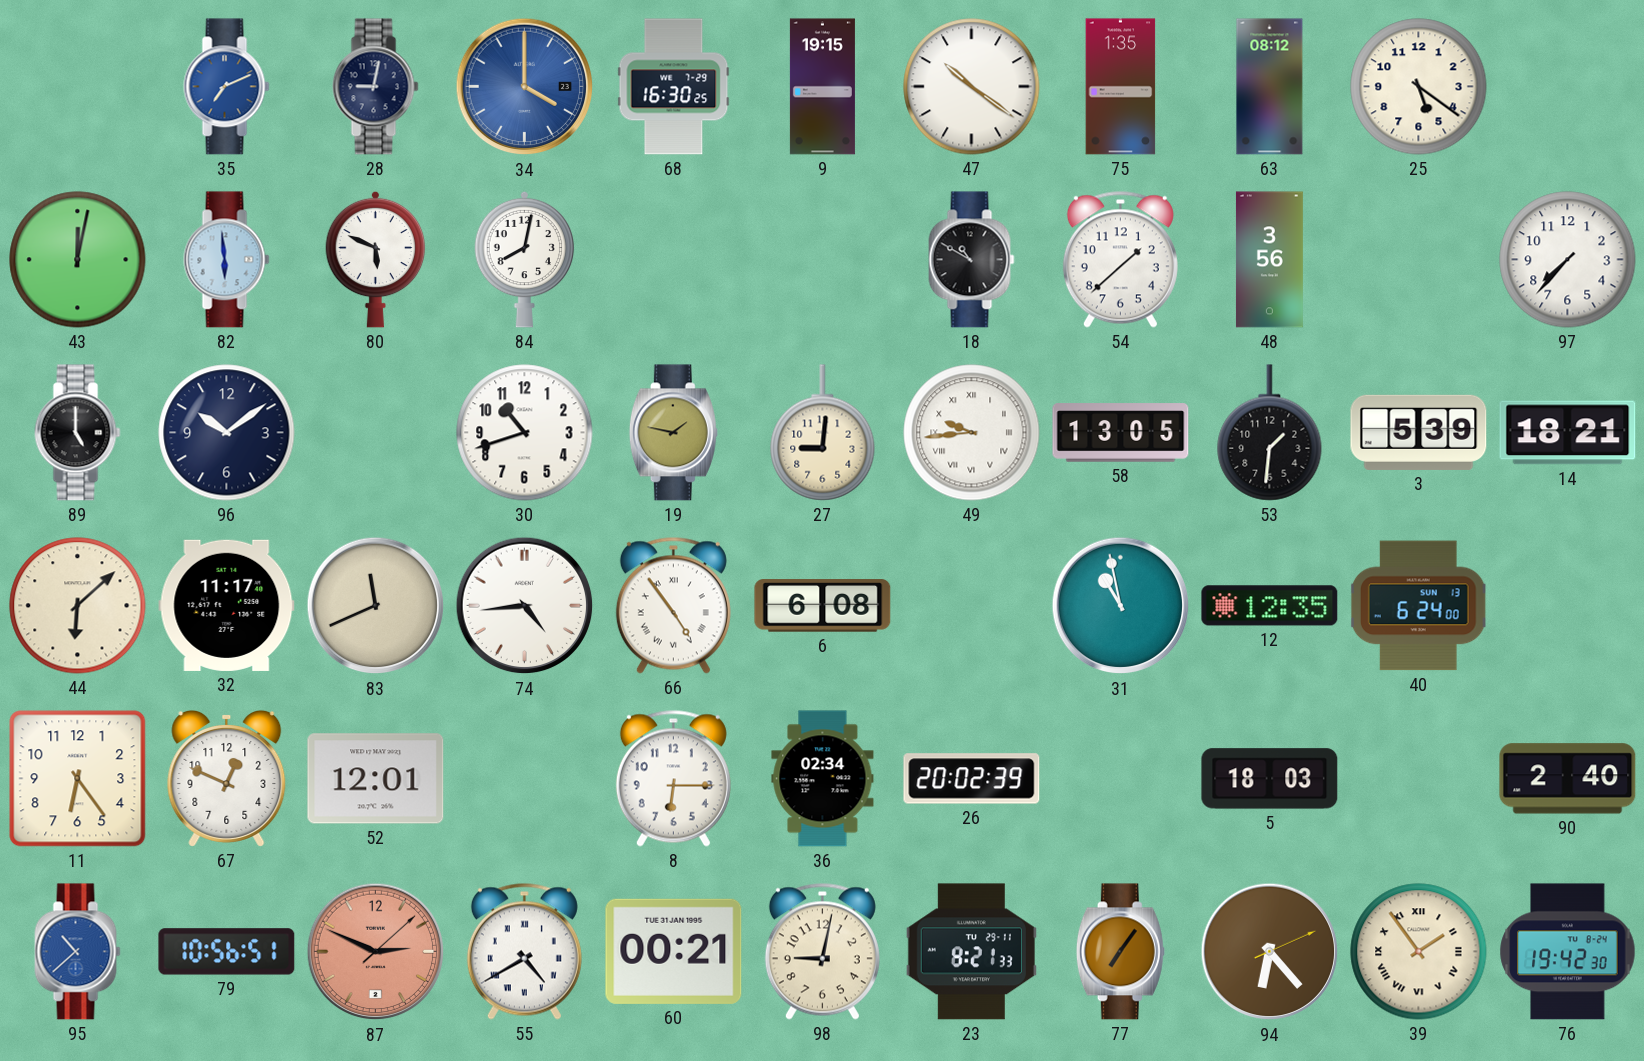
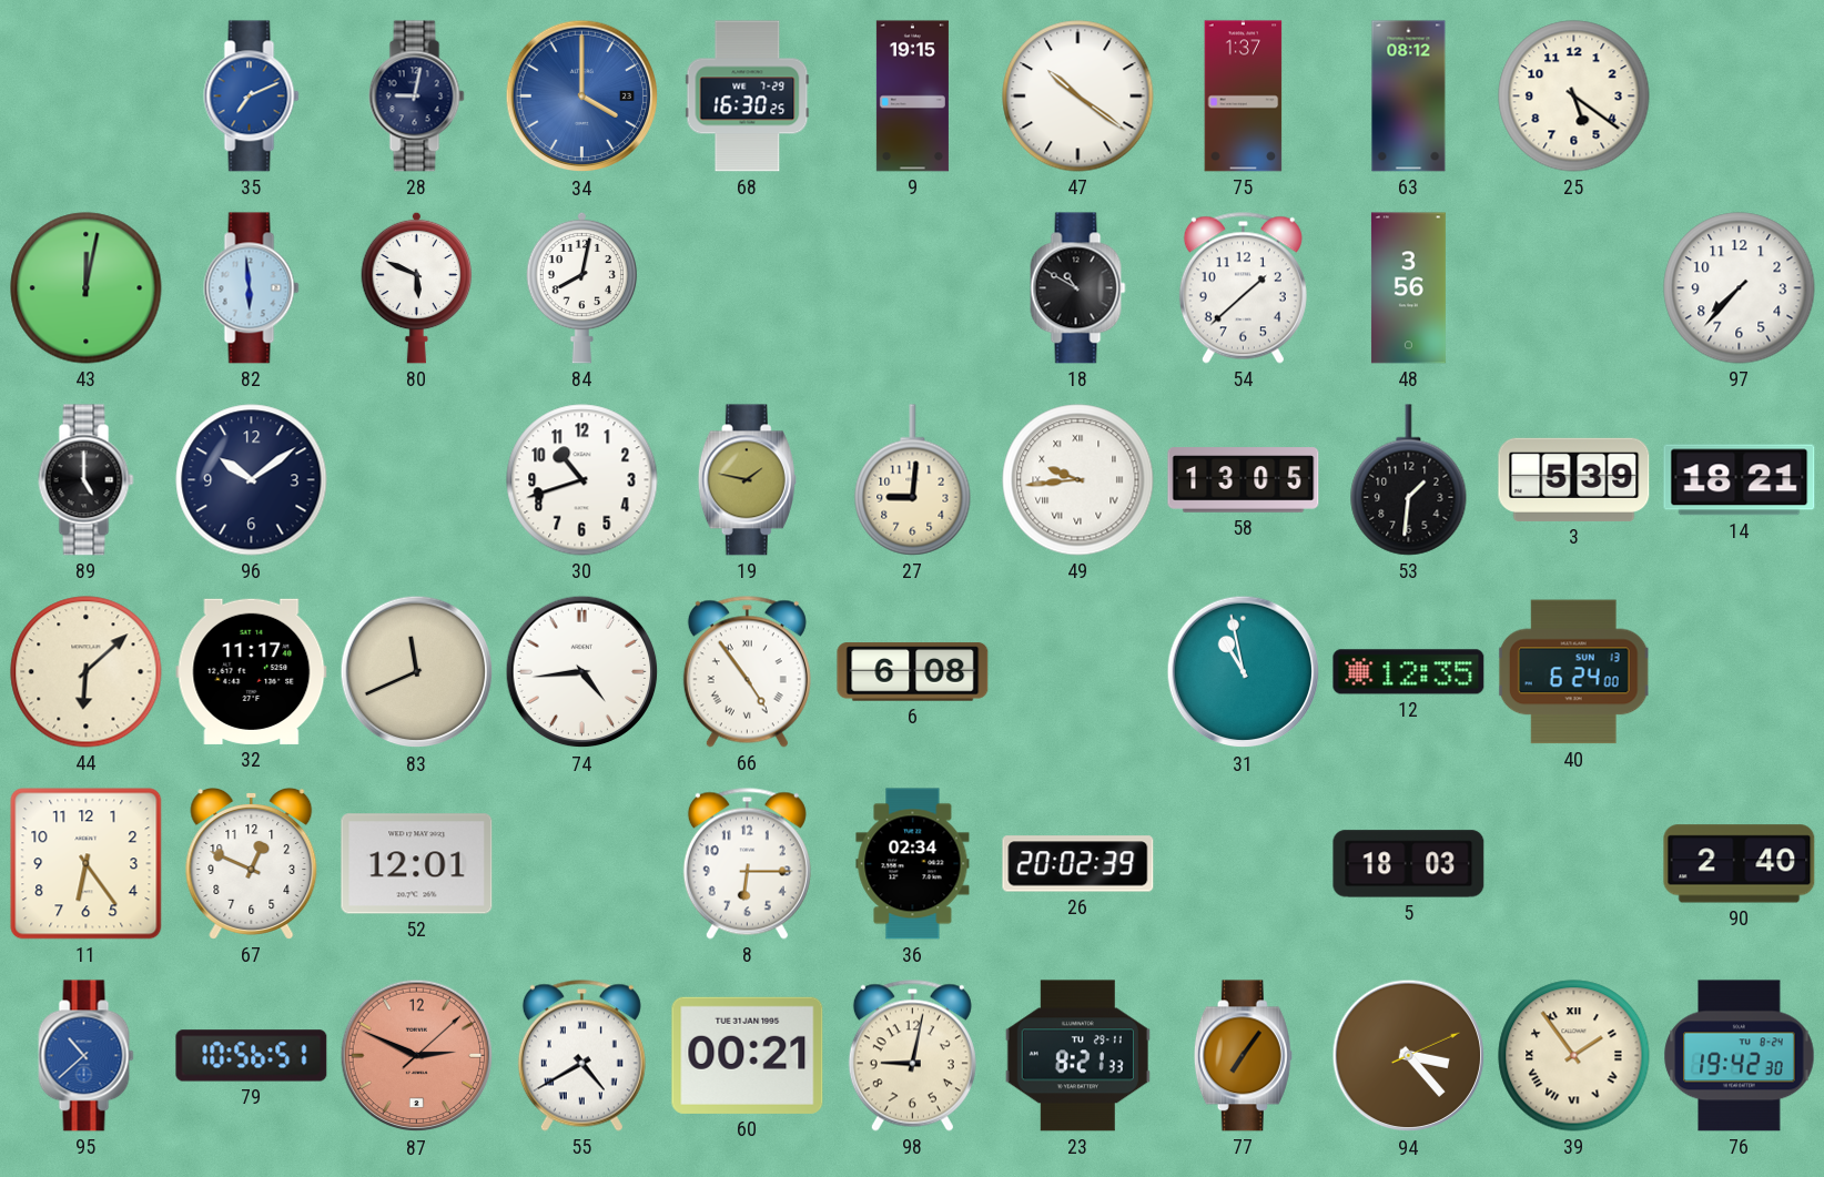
75: 1:35 -> 1:37
94: 6:23 -> 3:23
